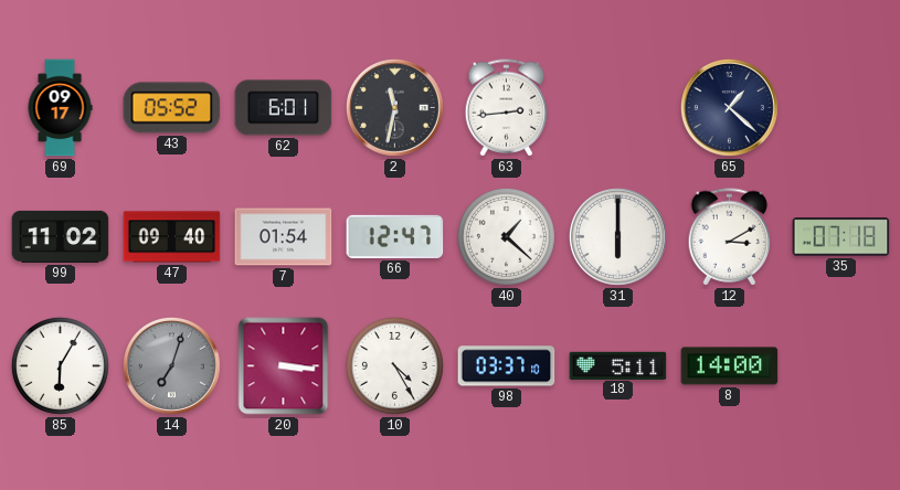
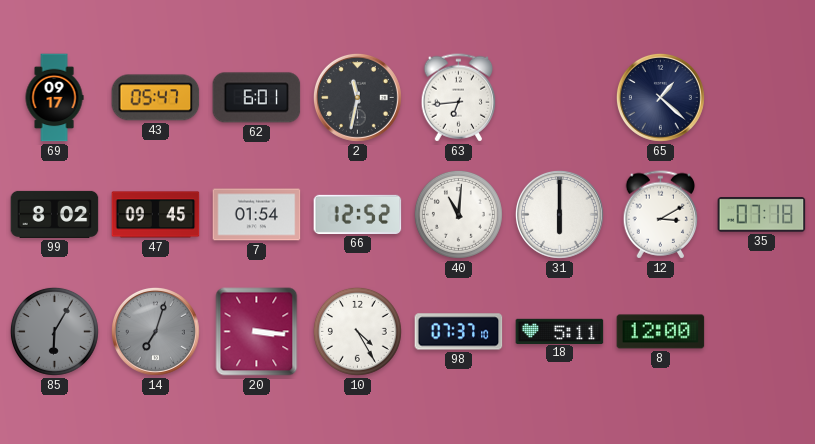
43: 05:52 -> 05:47
63: 2:44 -> 6:44
99: 11:02 -> 8:02
47: 09:40 -> 09:45
66: 12:47 -> 12:52
40: 1:22 -> 11:01
85 dial: white -> grey
98: 03:37 -> 07:37
8: 14:00 -> 12:00
